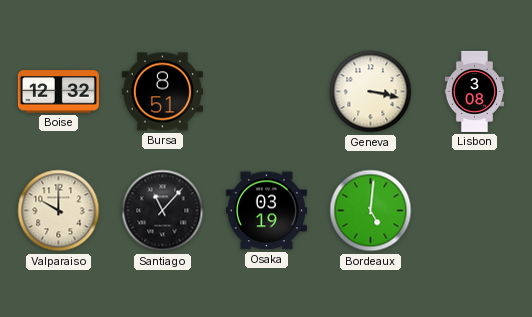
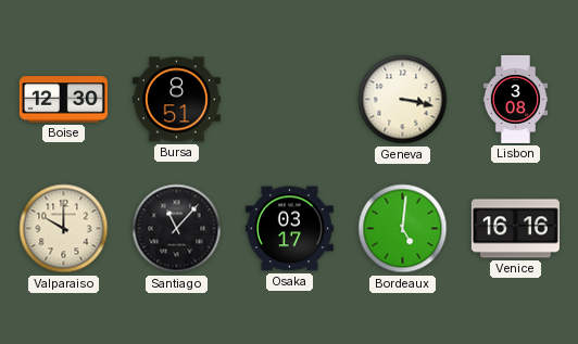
Boise: 12:32 -> 12:30
Osaka: 03:19 -> 03:17
Venice: none -> 16:16
